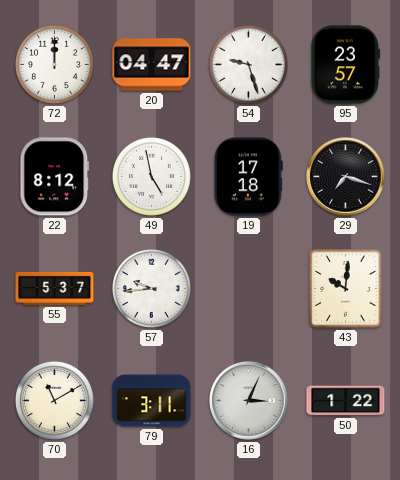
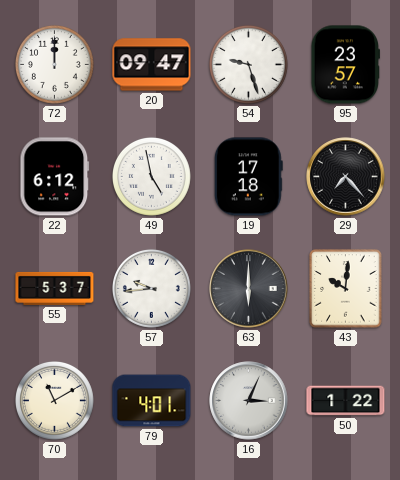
20: 04:47 -> 09:47
22: 8:12 -> 6:12
29: 7:18 -> 7:23
63: none -> 6:00
79: 3:11 -> 4:01
